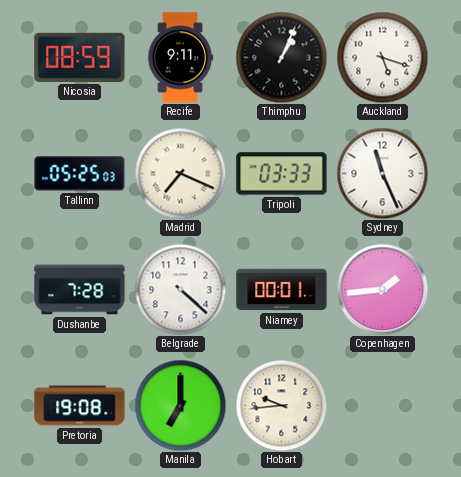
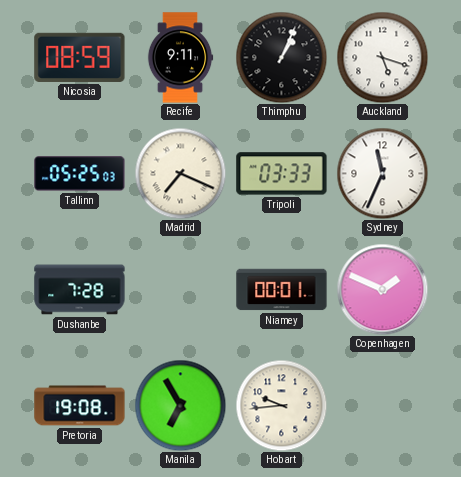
Sydney: 11:26 -> 11:34
Belgrade: 4:22 -> none
Copenhagen: 1:44 -> 1:49
Manila: 7:00 -> 6:55
